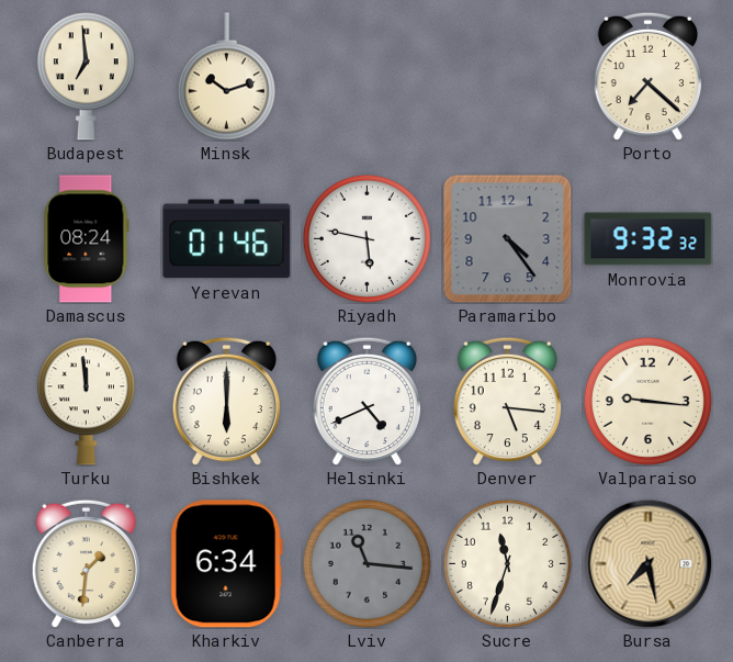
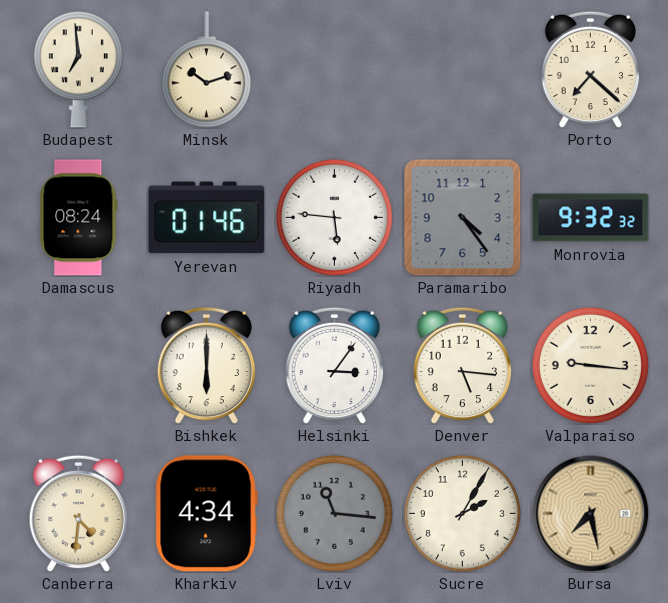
Riyadh: 5:47 -> 5:46
Turku: 11:59 -> none
Helsinki: 4:41 -> 3:06
Canberra: 1:31 -> 4:31
Kharkiv: 6:34 -> 4:34
Sucre: 11:33 -> 2:05
